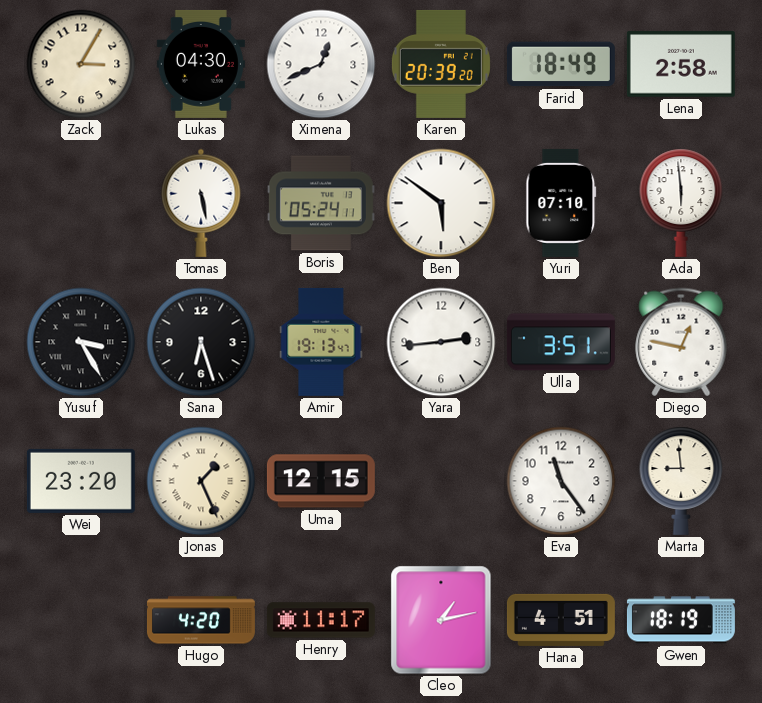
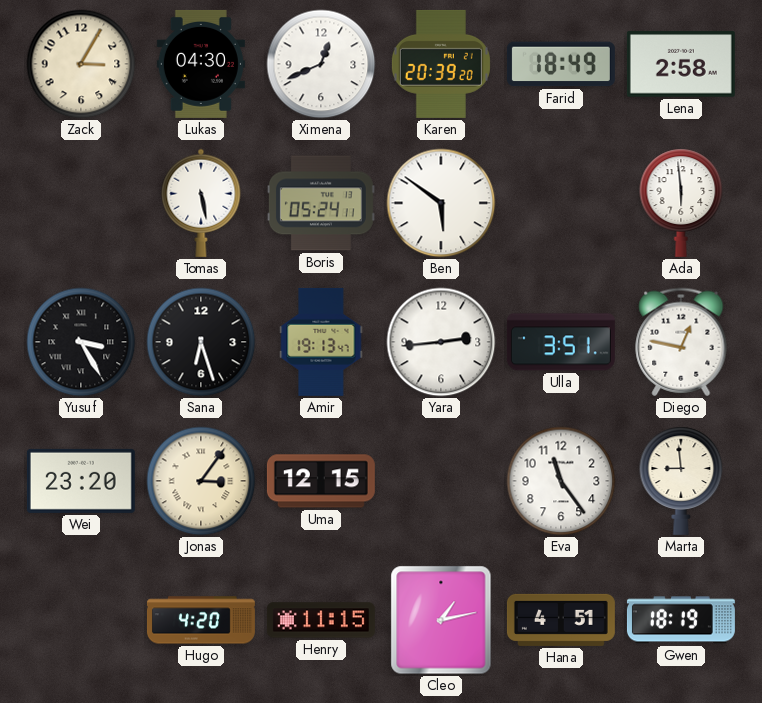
Yuri: 07:10 -> none
Jonas: 1:26 -> 3:06
Henry: 11:17 -> 11:15
